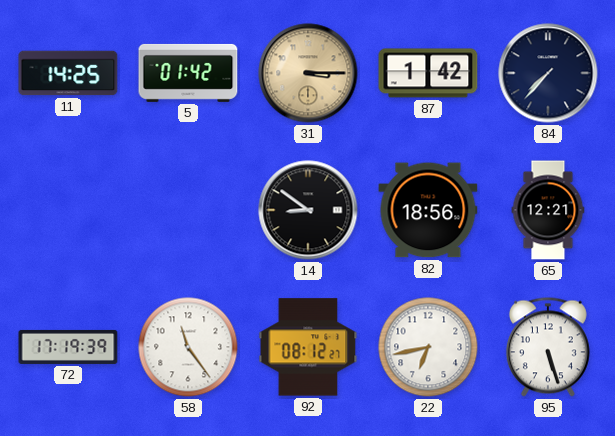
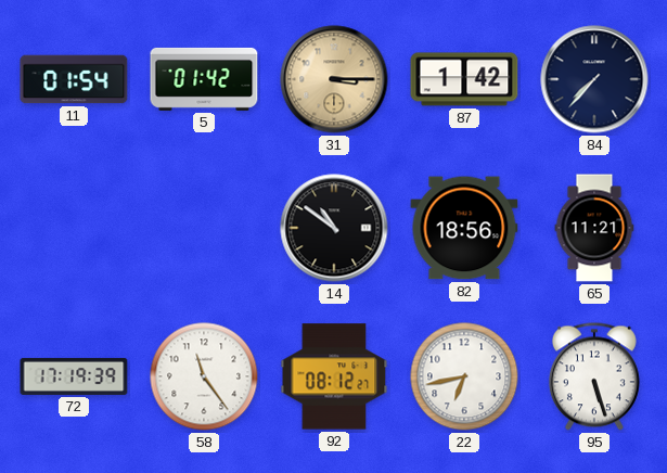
11: 14:25 -> 01:54
14: 8:51 -> 10:51
65: 12:21 -> 11:21
